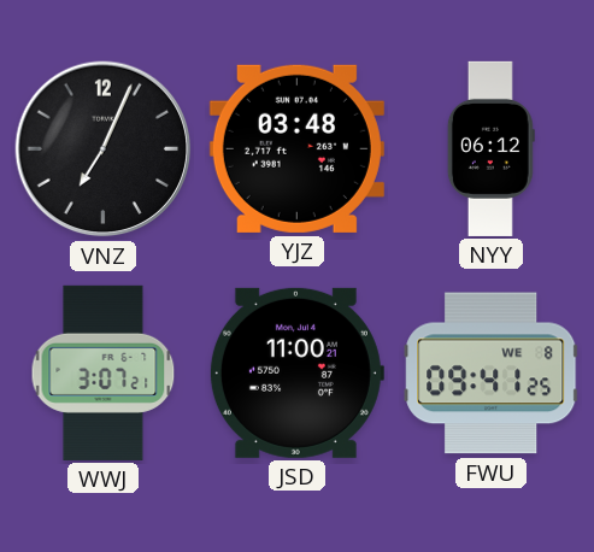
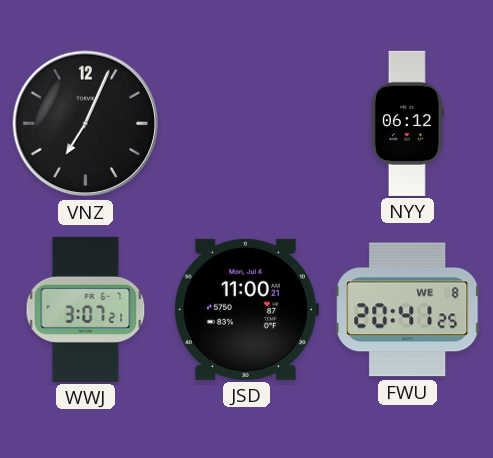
YJZ: 03:48 -> none
FWU: 09:41 -> 20:41
